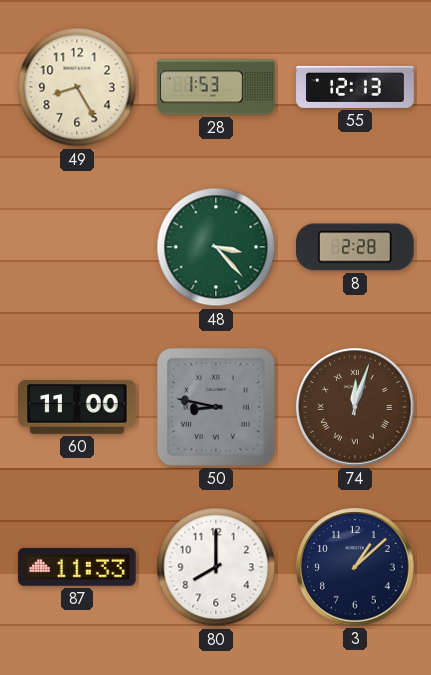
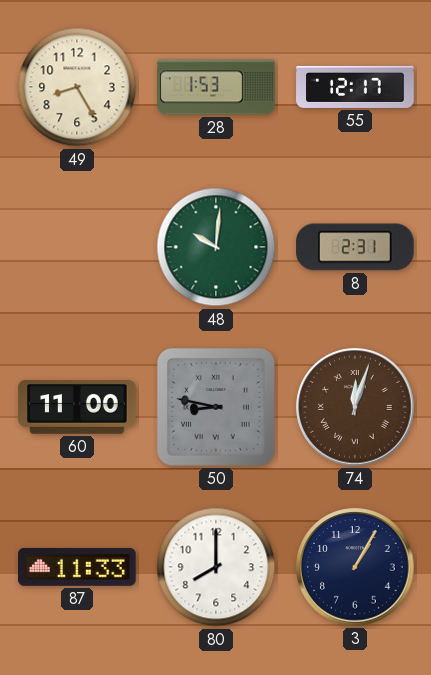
55: 12:13 -> 12:17
48: 3:23 -> 10:01
8: 2:28 -> 2:31
3: 1:08 -> 1:05
